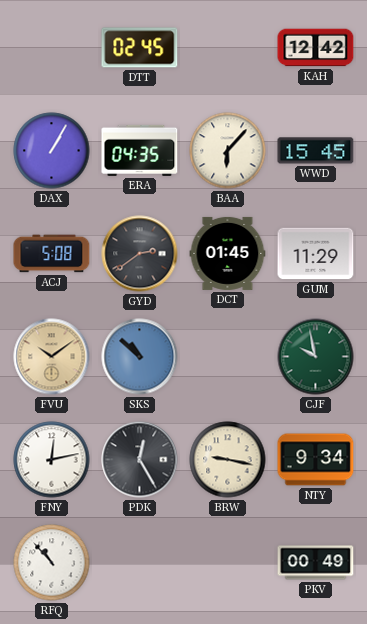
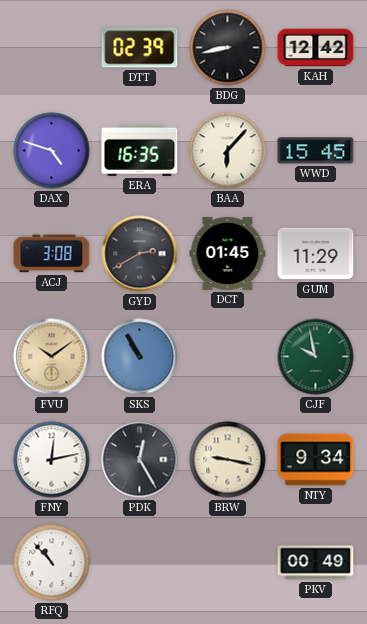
DTT: 02:45 -> 02:39
BDG: none -> 8:43
DAX: 1:05 -> 4:48
ERA: 04:35 -> 16:35
ACJ: 5:08 -> 3:08
GYD: 2:39 -> 2:40
SKS: 10:52 -> 10:55
